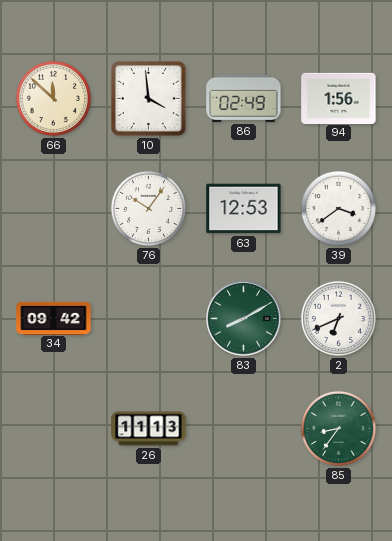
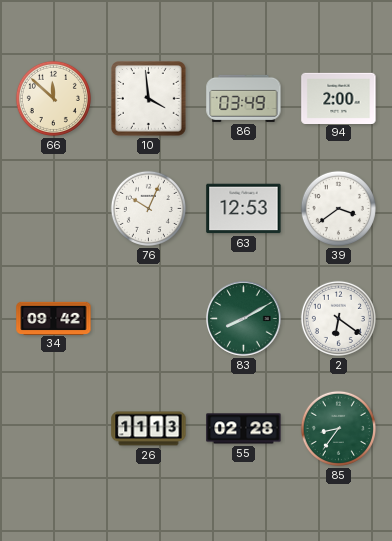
86: 02:49 -> 03:49
94: 1:56 -> 2:00
76: 10:06 -> 10:04
2: 6:41 -> 6:21
55: none -> 02:28
